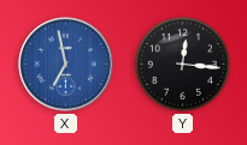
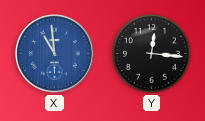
X: 6:58 -> 10:59
